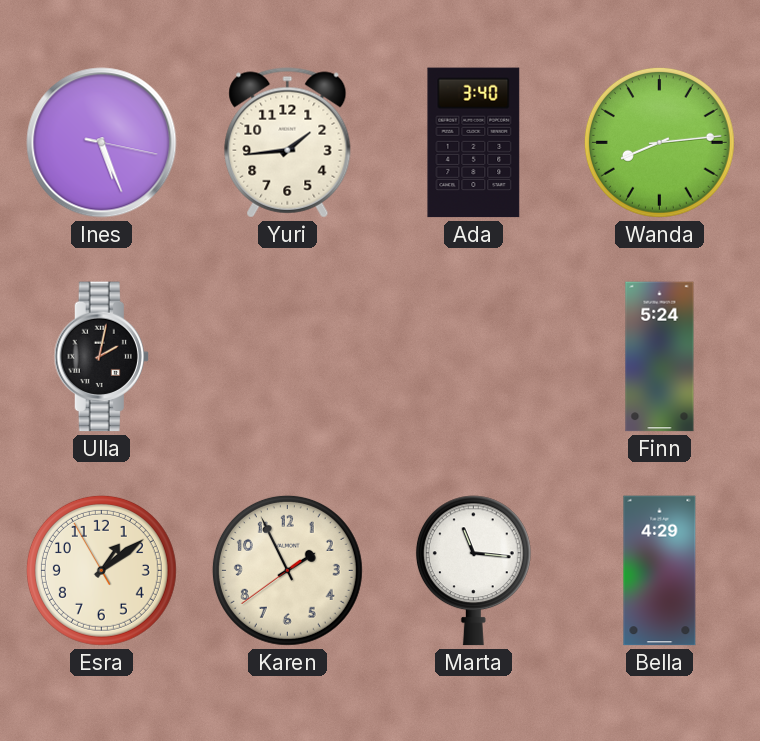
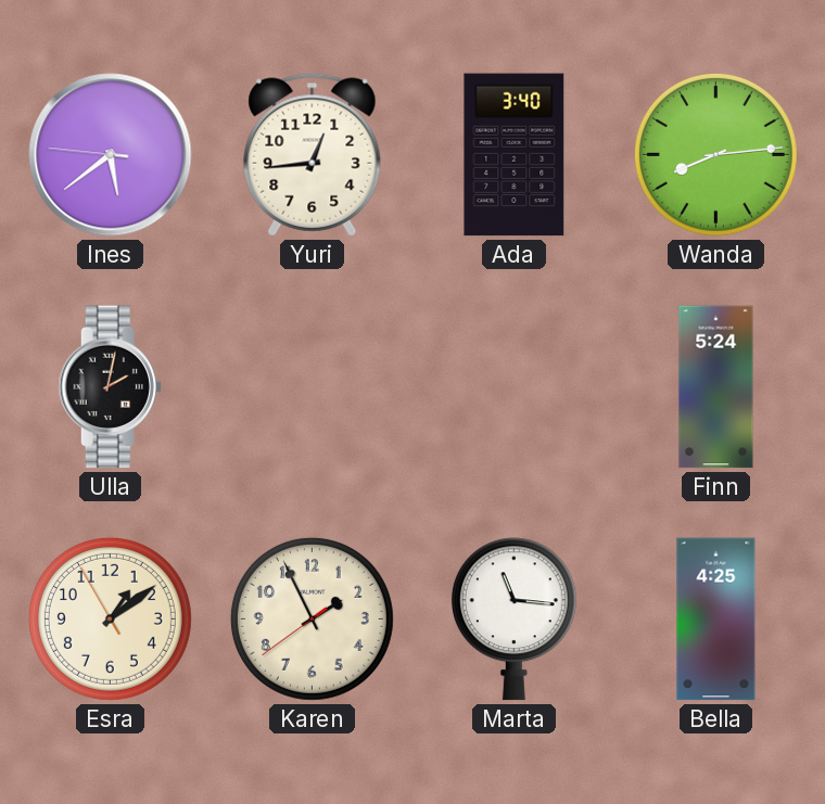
Ines: 5:26 -> 5:38
Yuri: 1:44 -> 12:44
Bella: 4:29 -> 4:25
